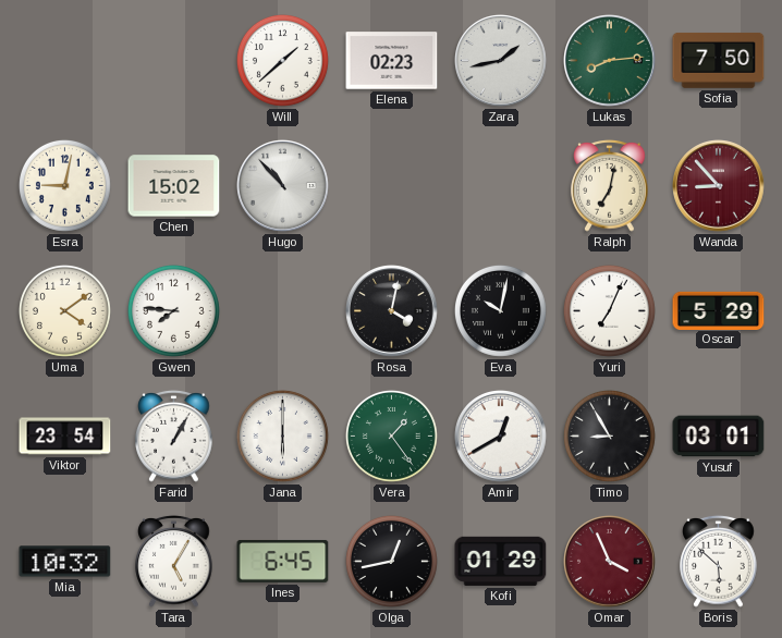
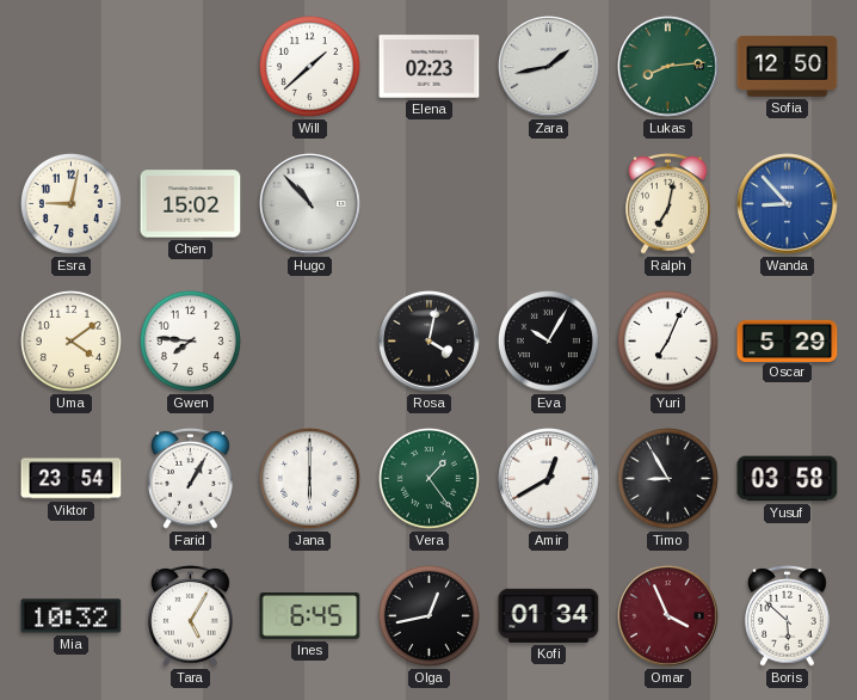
Sofia: 7:50 -> 12:50
Wanda dial: burgundy -> blue
Eva: 10:02 -> 10:05
Yusuf: 03:01 -> 03:58
Kofi: 01:29 -> 01:34
